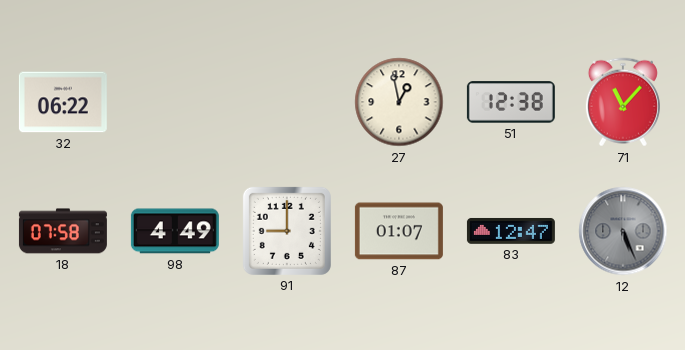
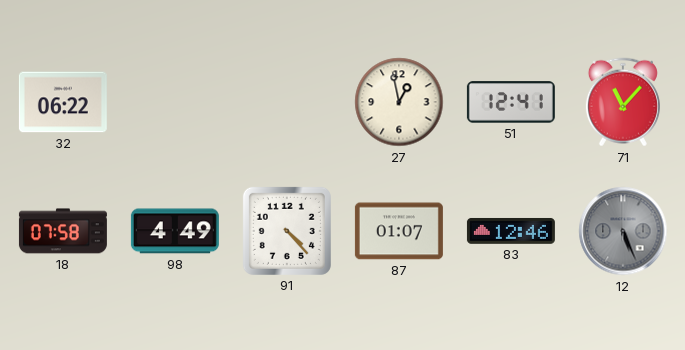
51: 12:38 -> 12:41
91: 9:00 -> 4:23
83: 12:47 -> 12:46
